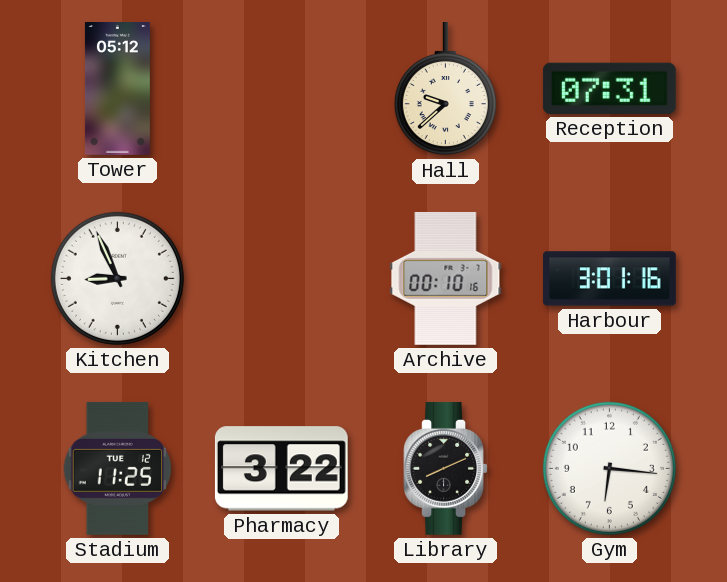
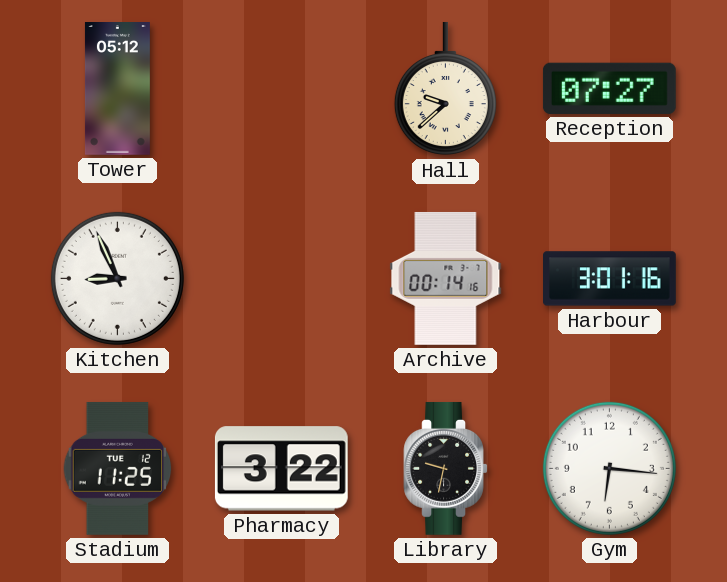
Reception: 07:31 -> 07:27
Archive: 00:10 -> 00:14
Library: 8:11 -> 9:32
